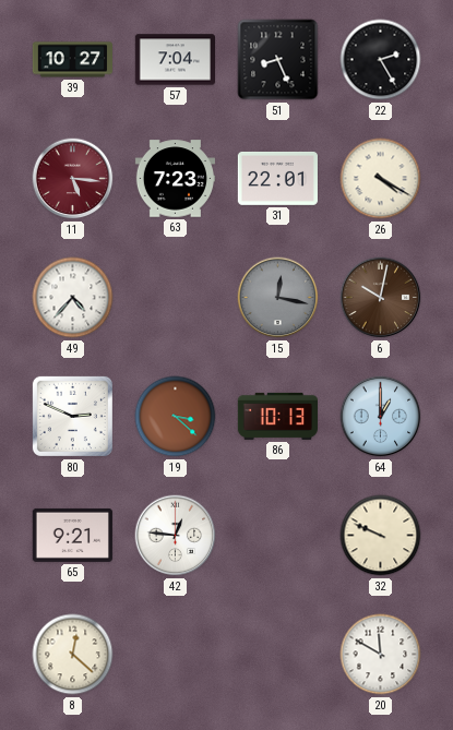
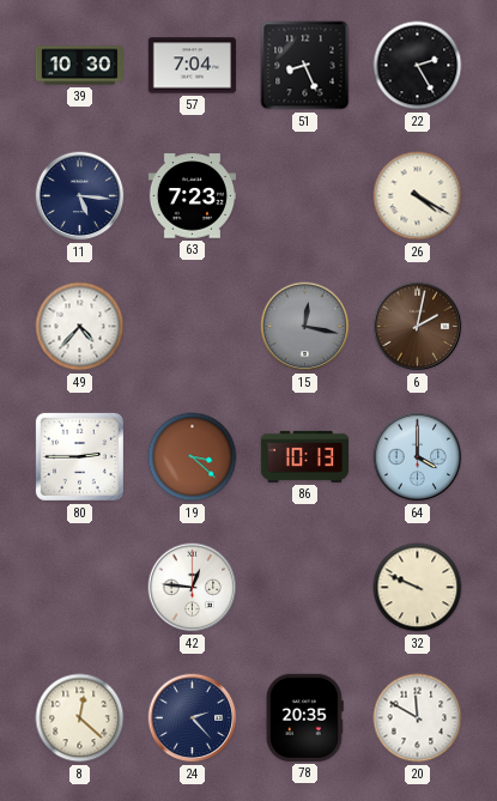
39: 10:27 -> 10:30
11 dial: burgundy -> navy
31: 22:01 -> none
6: 10:02 -> 2:02
80: 2:49 -> 2:45
64: 1:00 -> 4:00
65: 9:21 -> none
24: none -> 2:23
78: none -> 20:35
